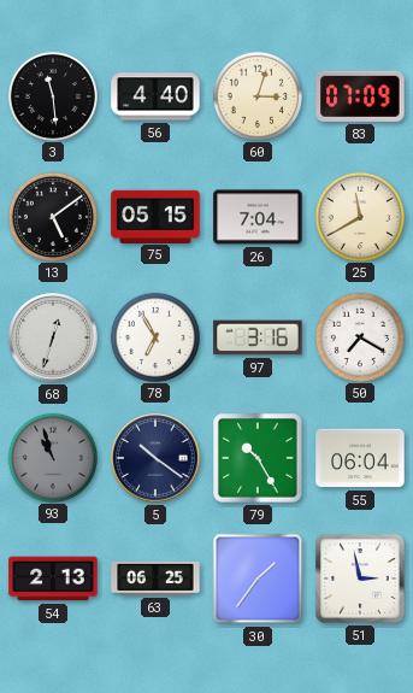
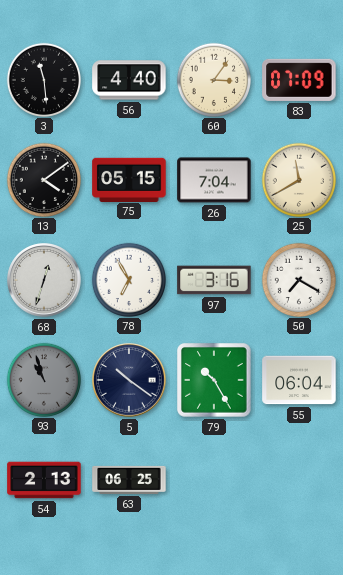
60: 3:03 -> 3:06
13: 5:09 -> 4:09
30: 1:36 -> none
51: 2:58 -> none
